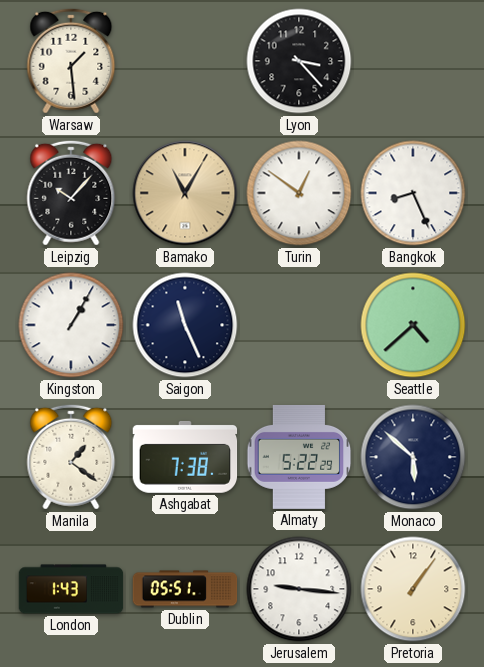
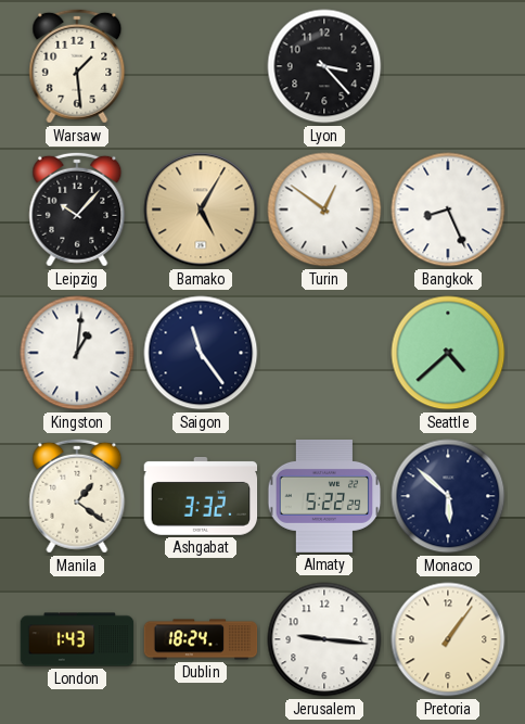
Bamako: 11:05 -> 5:05
Kingston: 1:05 -> 1:01
Saigon: 11:26 -> 11:24
Ashgabat: 7:38 -> 3:32
Dublin: 05:51 -> 18:24
